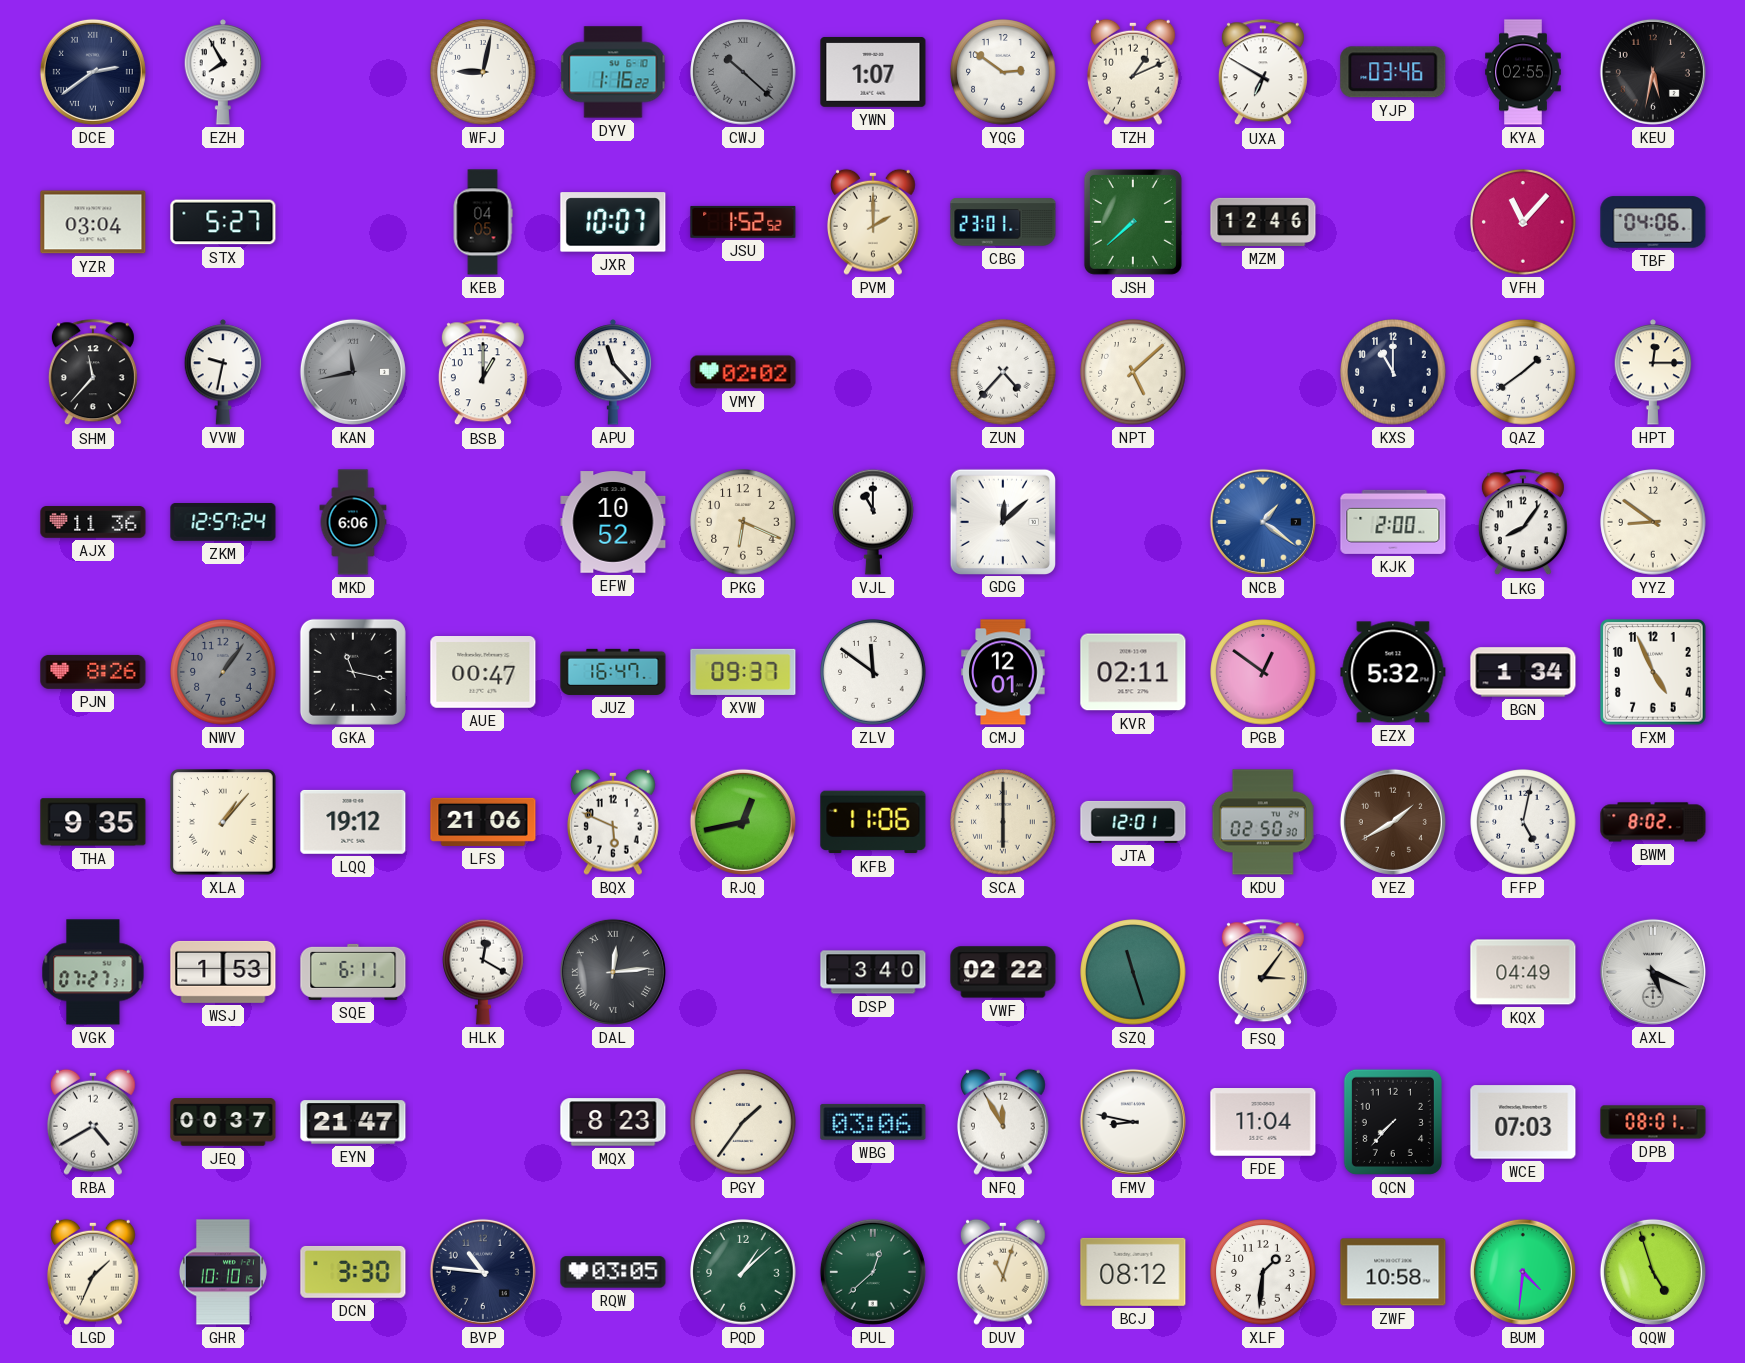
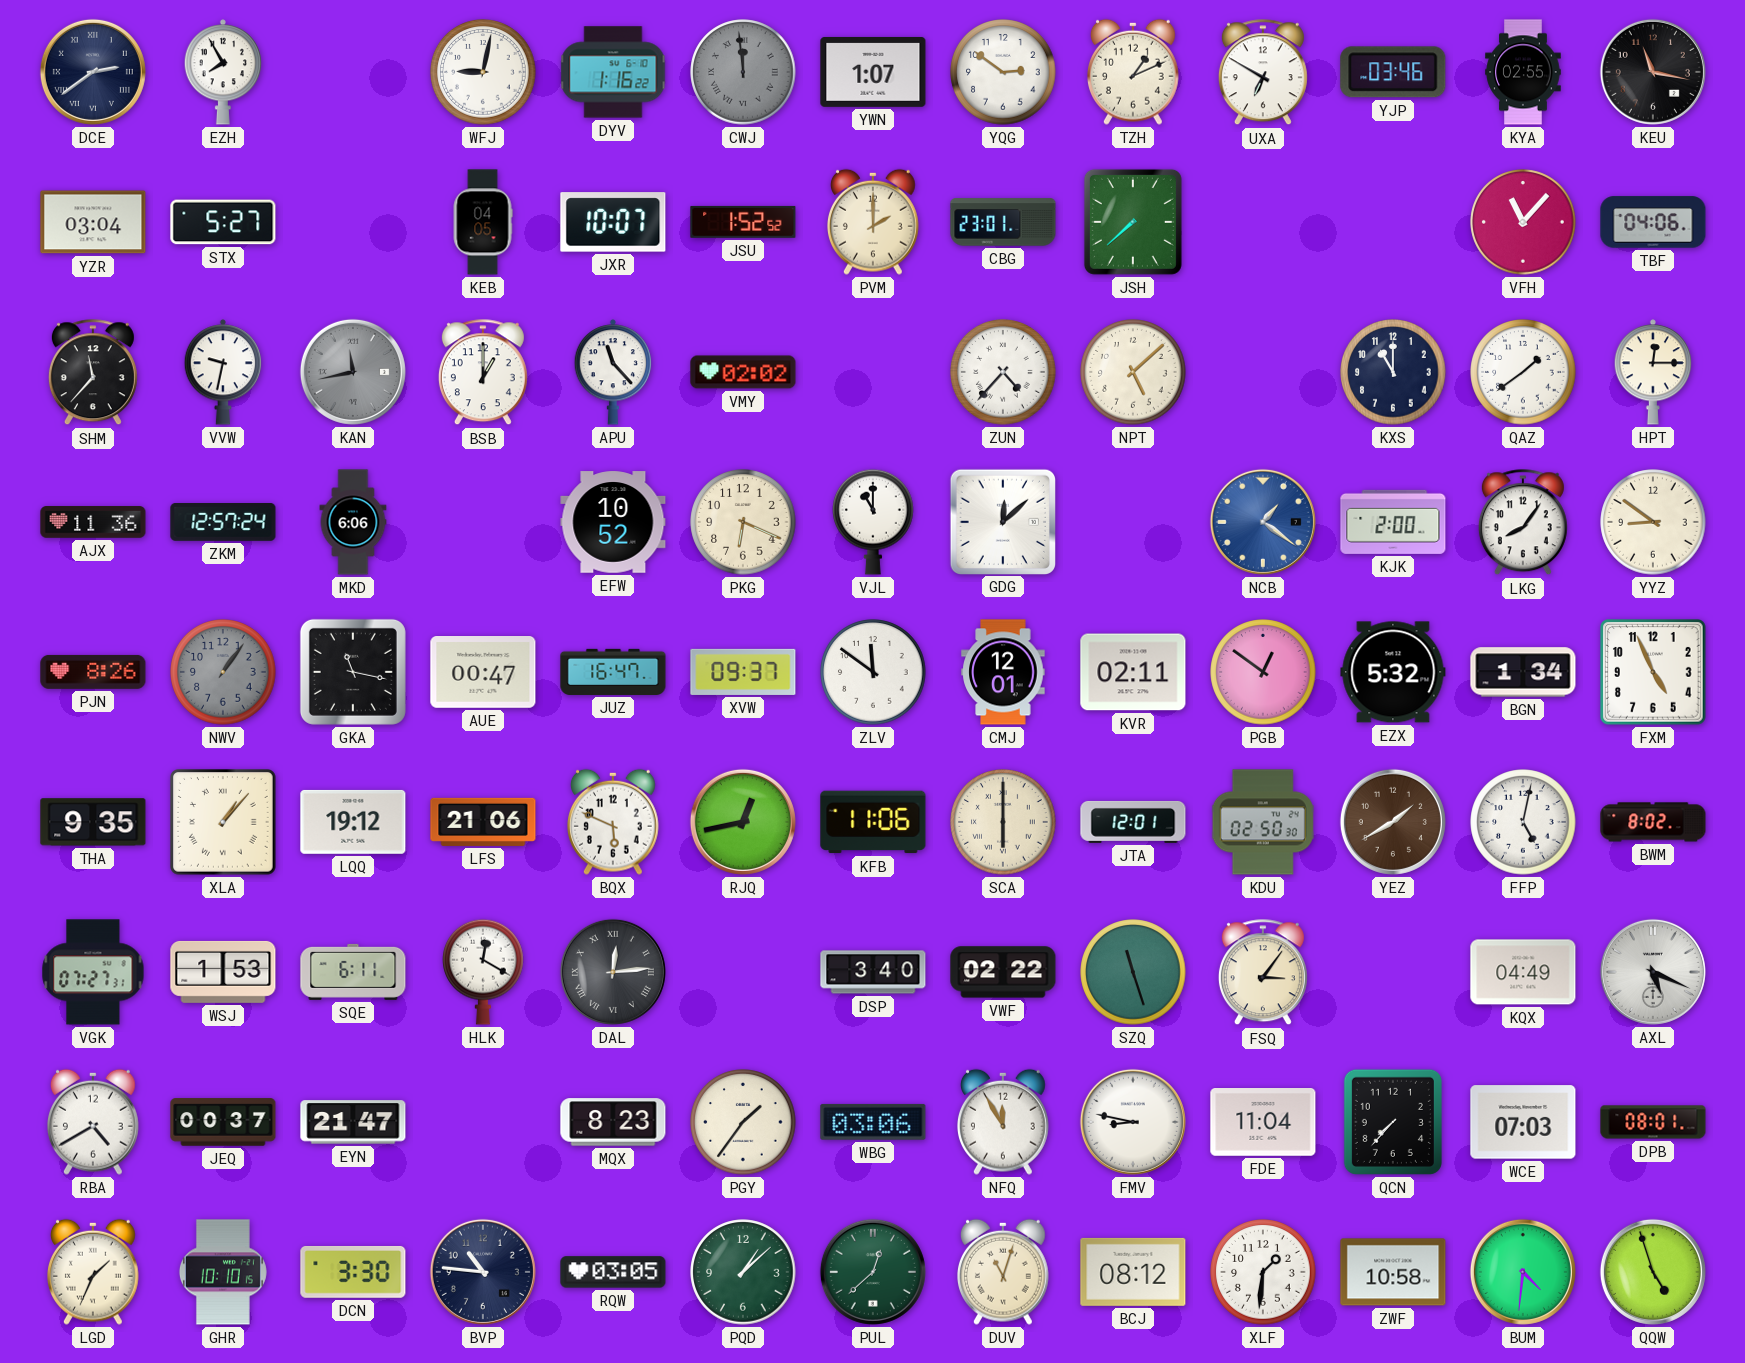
CWJ: 10:22 -> 11:59
KEU: 5:32 -> 11:17
MZM: 12:46 -> none
